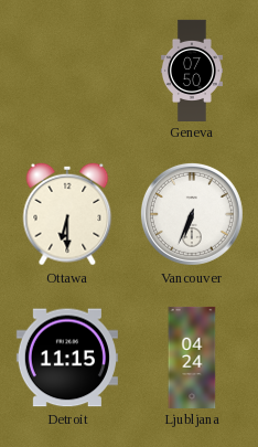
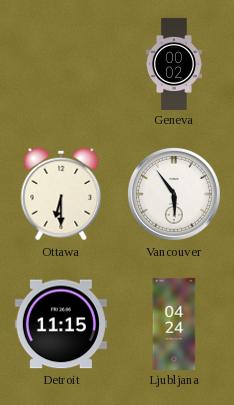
Geneva: 07:50 -> 00:02
Vancouver: 6:34 -> 5:54
